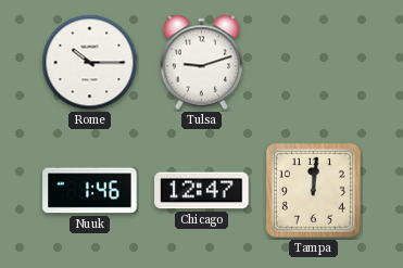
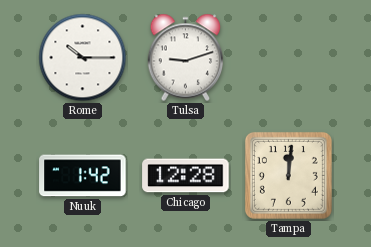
Nuuk: 1:46 -> 1:42
Chicago: 12:47 -> 12:28
